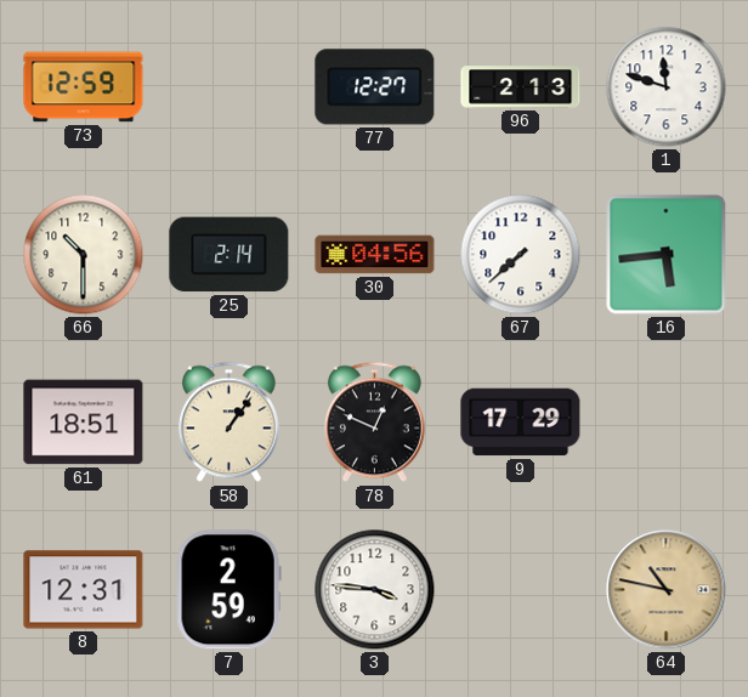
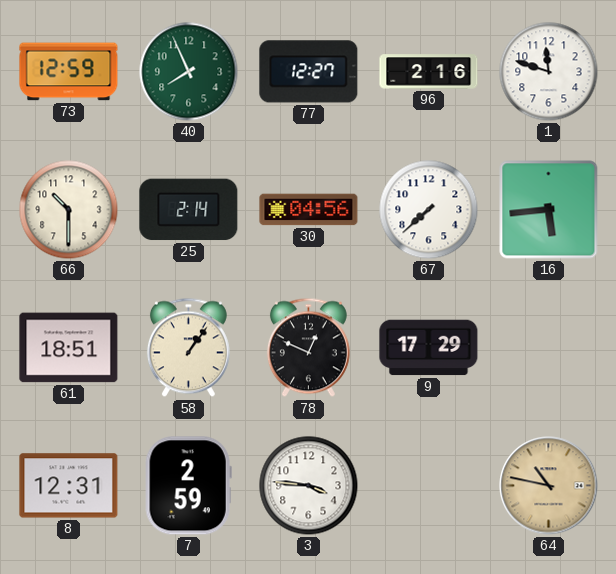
40: none -> 7:56
96: 2:13 -> 2:16
